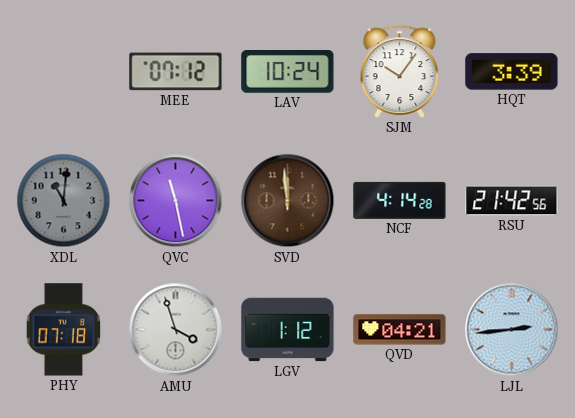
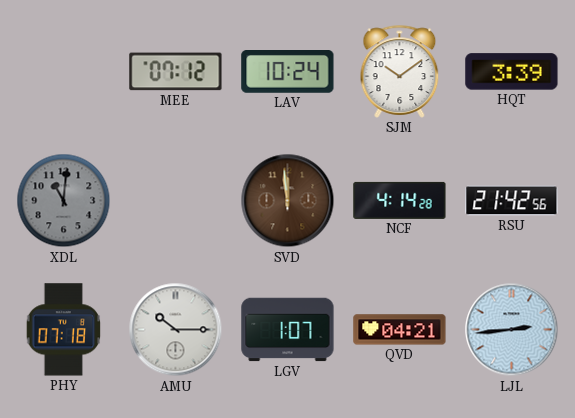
SJM: 10:06 -> 10:09
QVC: 11:28 -> none
AMU: 3:57 -> 10:15
LGV: 1:12 -> 1:07
